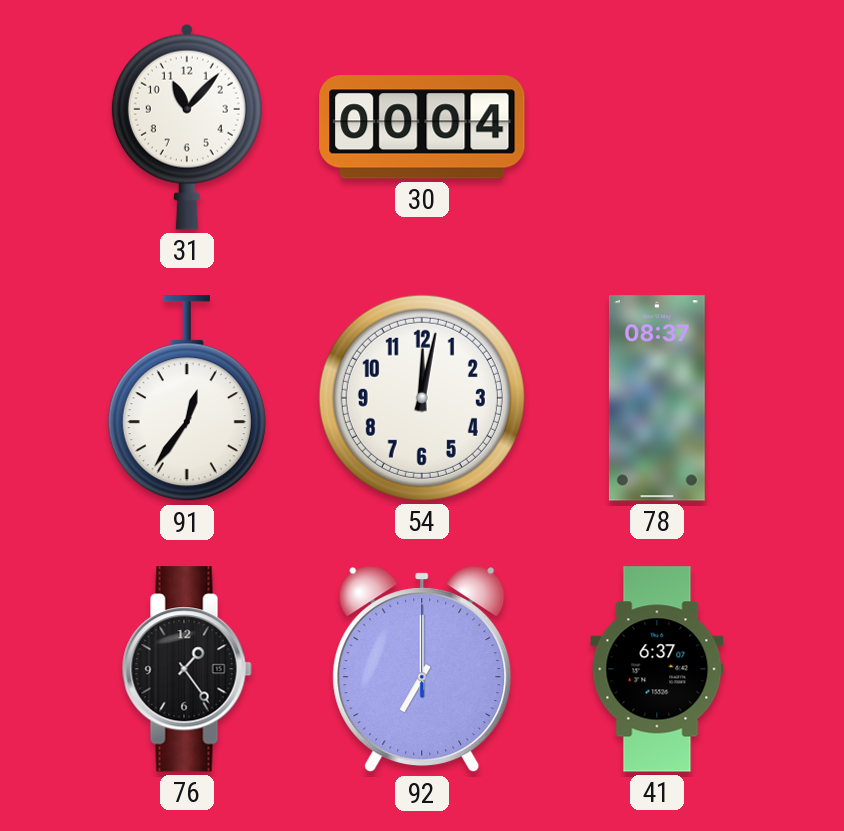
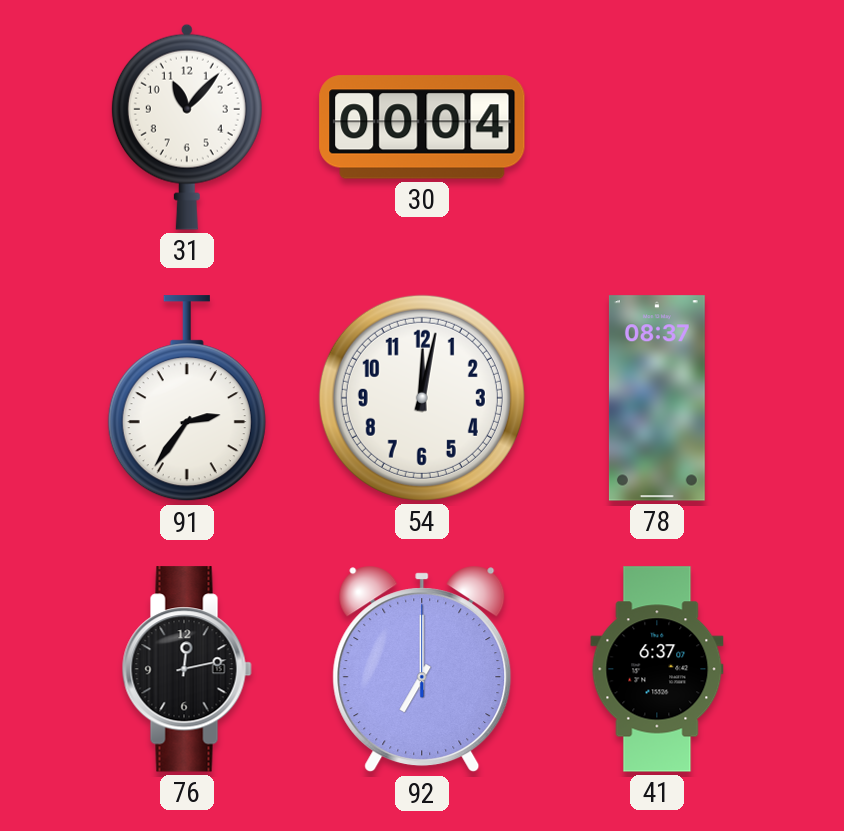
91: 12:36 -> 2:36
76: 1:24 -> 12:13
